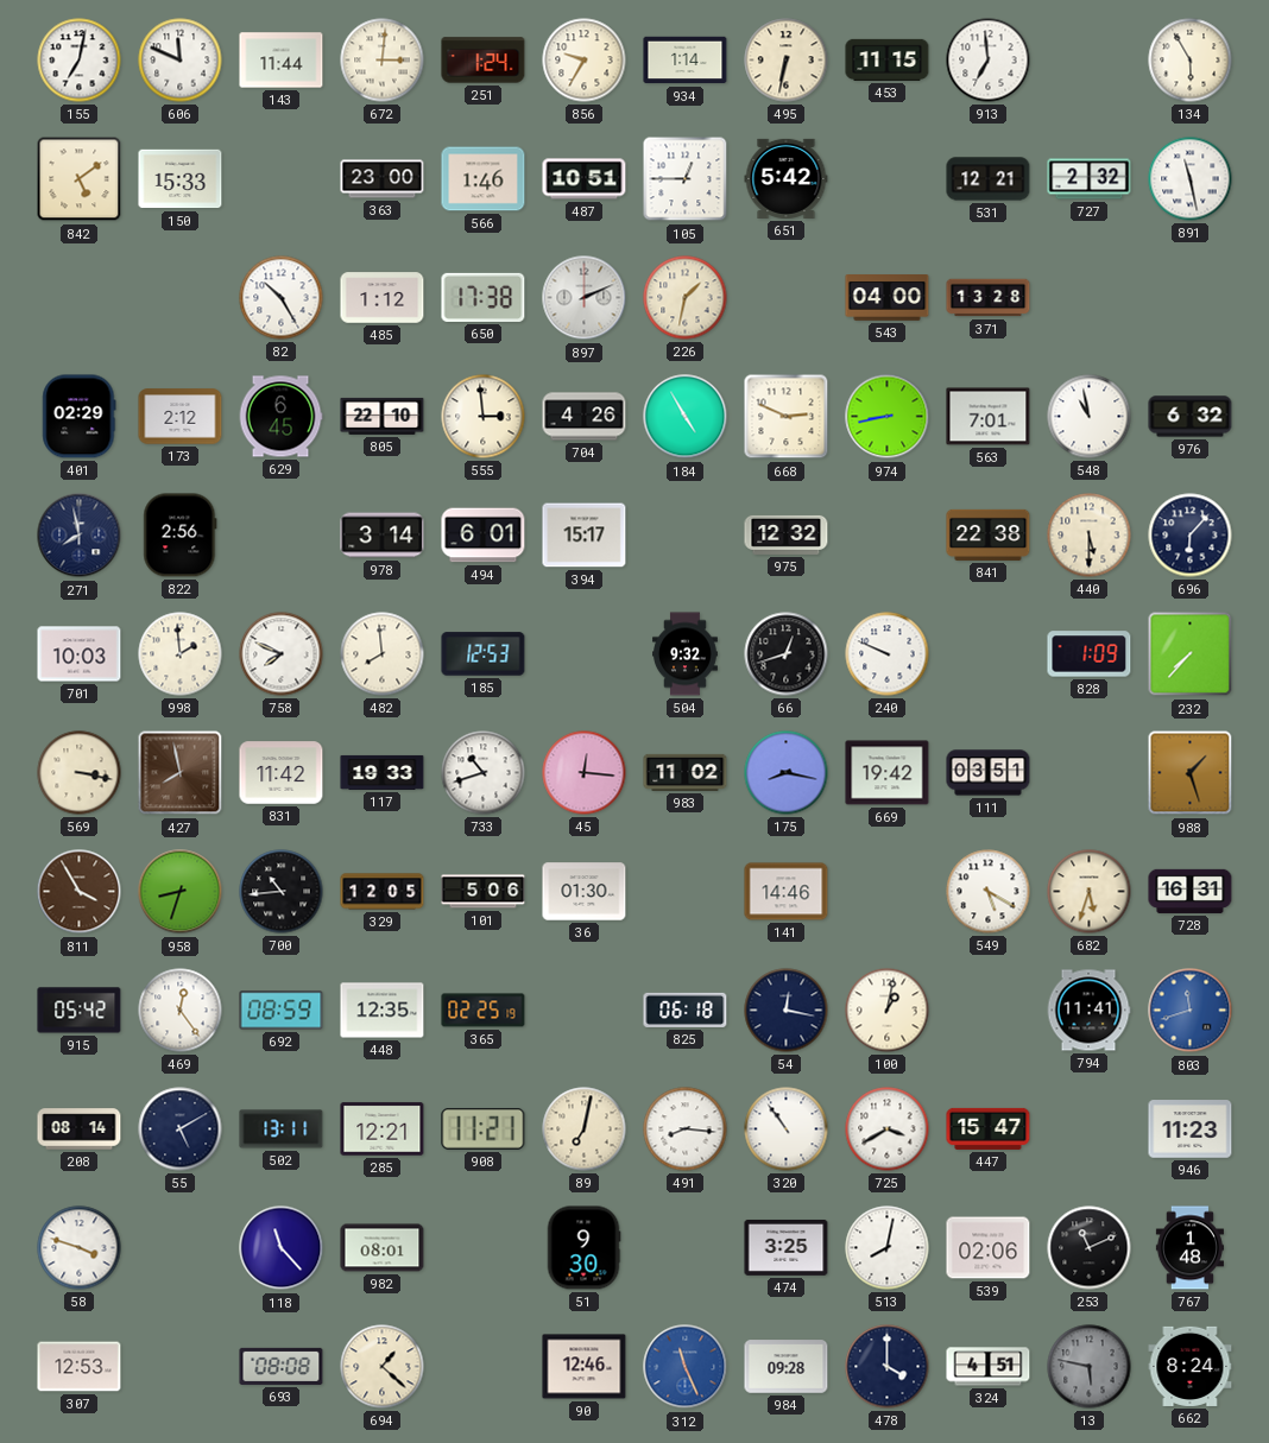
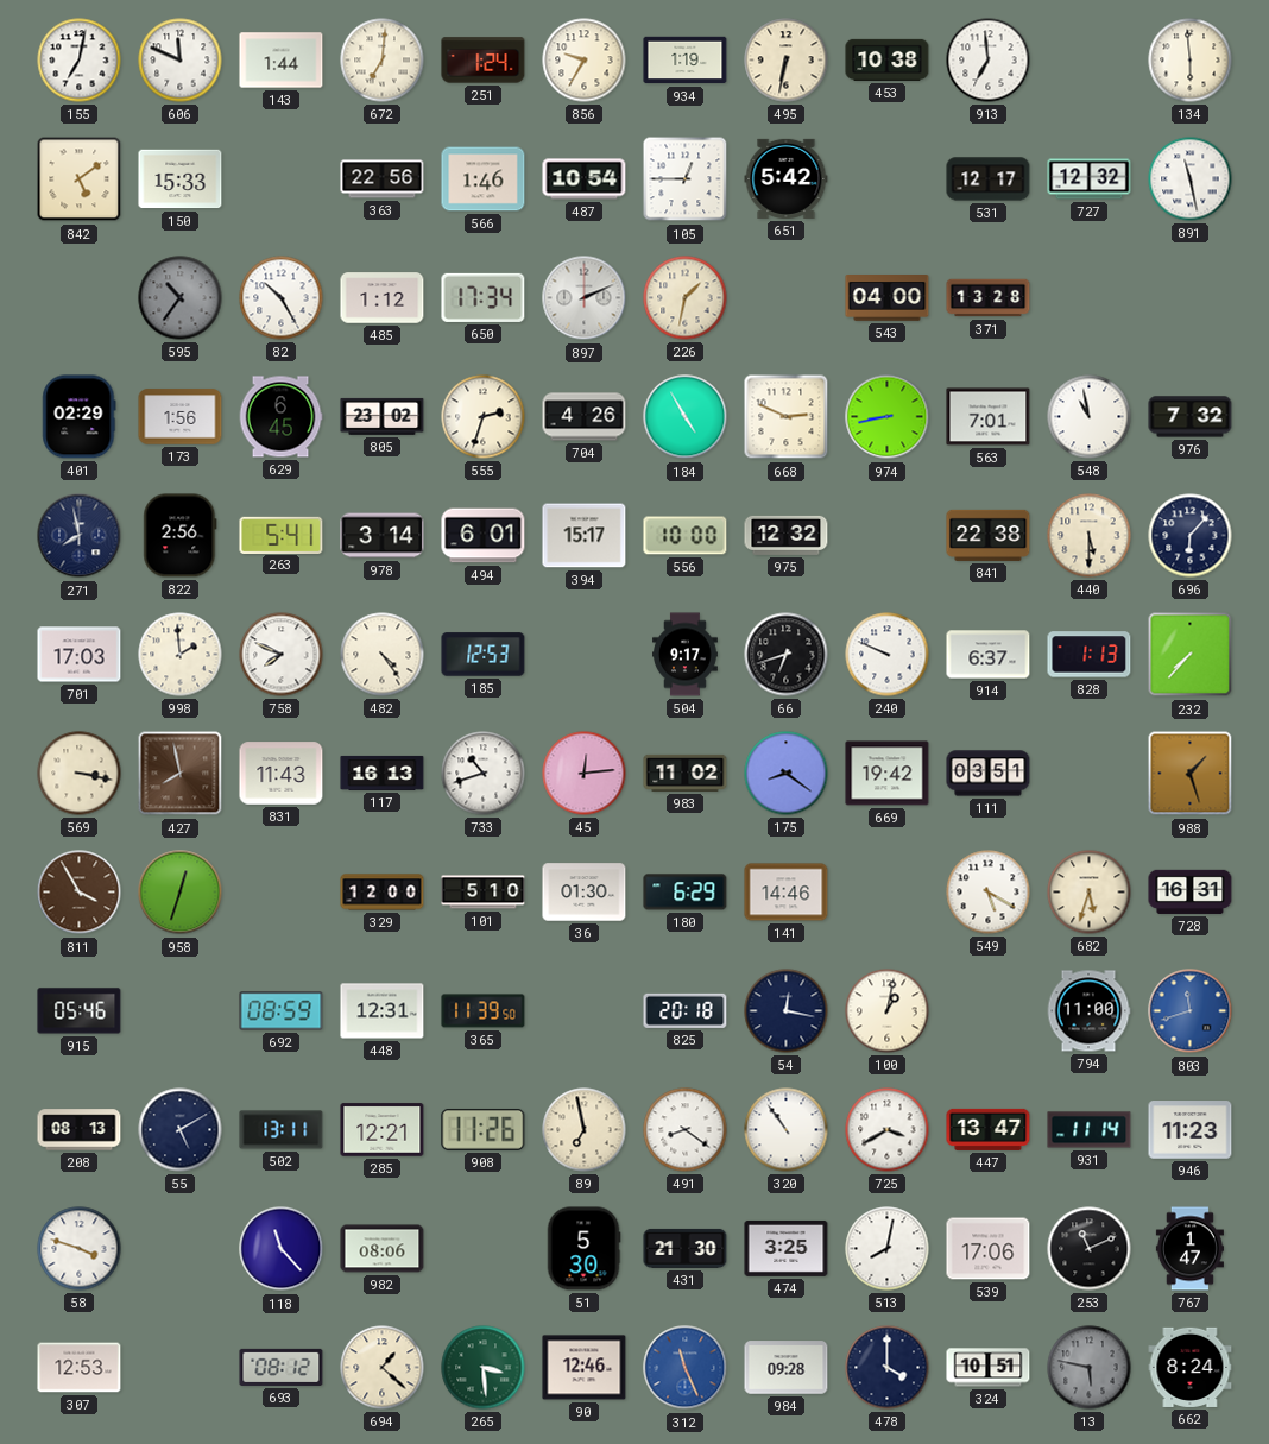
143: 11:44 -> 1:44
672: 3:01 -> 7:01
934: 1:14 -> 1:19
453: 11:15 -> 10:38
134: 5:55 -> 5:59
363: 23:00 -> 22:56
487: 10:51 -> 10:54
531: 12:21 -> 12:17
727: 2:32 -> 12:32
595: none -> 10:36
650: 17:38 -> 17:34
173: 2:12 -> 1:56
805: 22:10 -> 23:02
555: 2:59 -> 2:33
976: 6:32 -> 7:32
263: none -> 5:41
556: none -> 10:00
701: 10:03 -> 17:03
482: 7:59 -> 4:24
504: 9:32 -> 9:17
66: 12:42 -> 6:42
914: none -> 6:37
828: 1:09 -> 1:13
831: 11:42 -> 11:43
117: 19:33 -> 16:13
45: 12:16 -> 12:14
175: 8:17 -> 8:21
958: 8:33 -> 12:33
700: 10:44 -> none
329: 12:05 -> 12:00
101: 5:06 -> 5:10
180: none -> 6:29
915: 05:42 -> 05:46
469: 12:24 -> none
448: 12:35 -> 12:31
365: 02:25 -> 11:39
825: 06:18 -> 20:18
794: 11:41 -> 11:00
208: 08:14 -> 08:13
908: 11:21 -> 11:26
89: 7:02 -> 6:58
491: 8:16 -> 8:21
447: 15:47 -> 13:47
931: none -> 11:14
982: 08:01 -> 08:06
51: 9:30 -> 5:30
431: none -> 21:30
539: 02:06 -> 17:06
767: 1:48 -> 1:47
693: 08:08 -> 08:12
265: none -> 3:29
324: 4:51 -> 10:51
